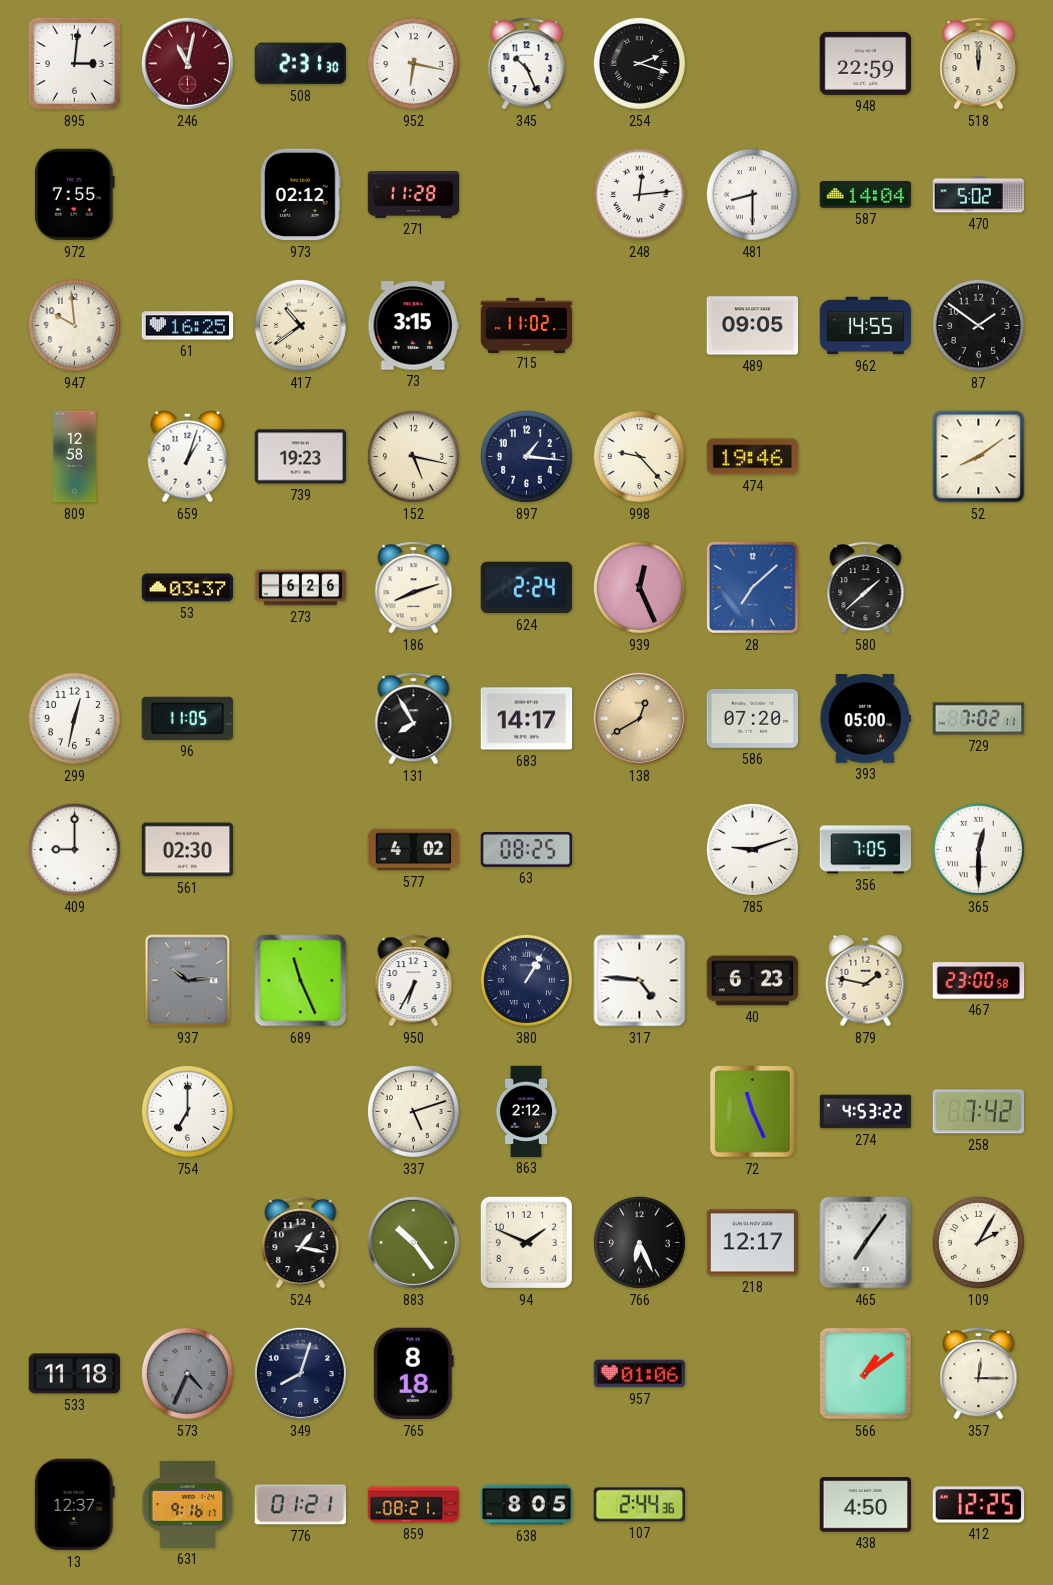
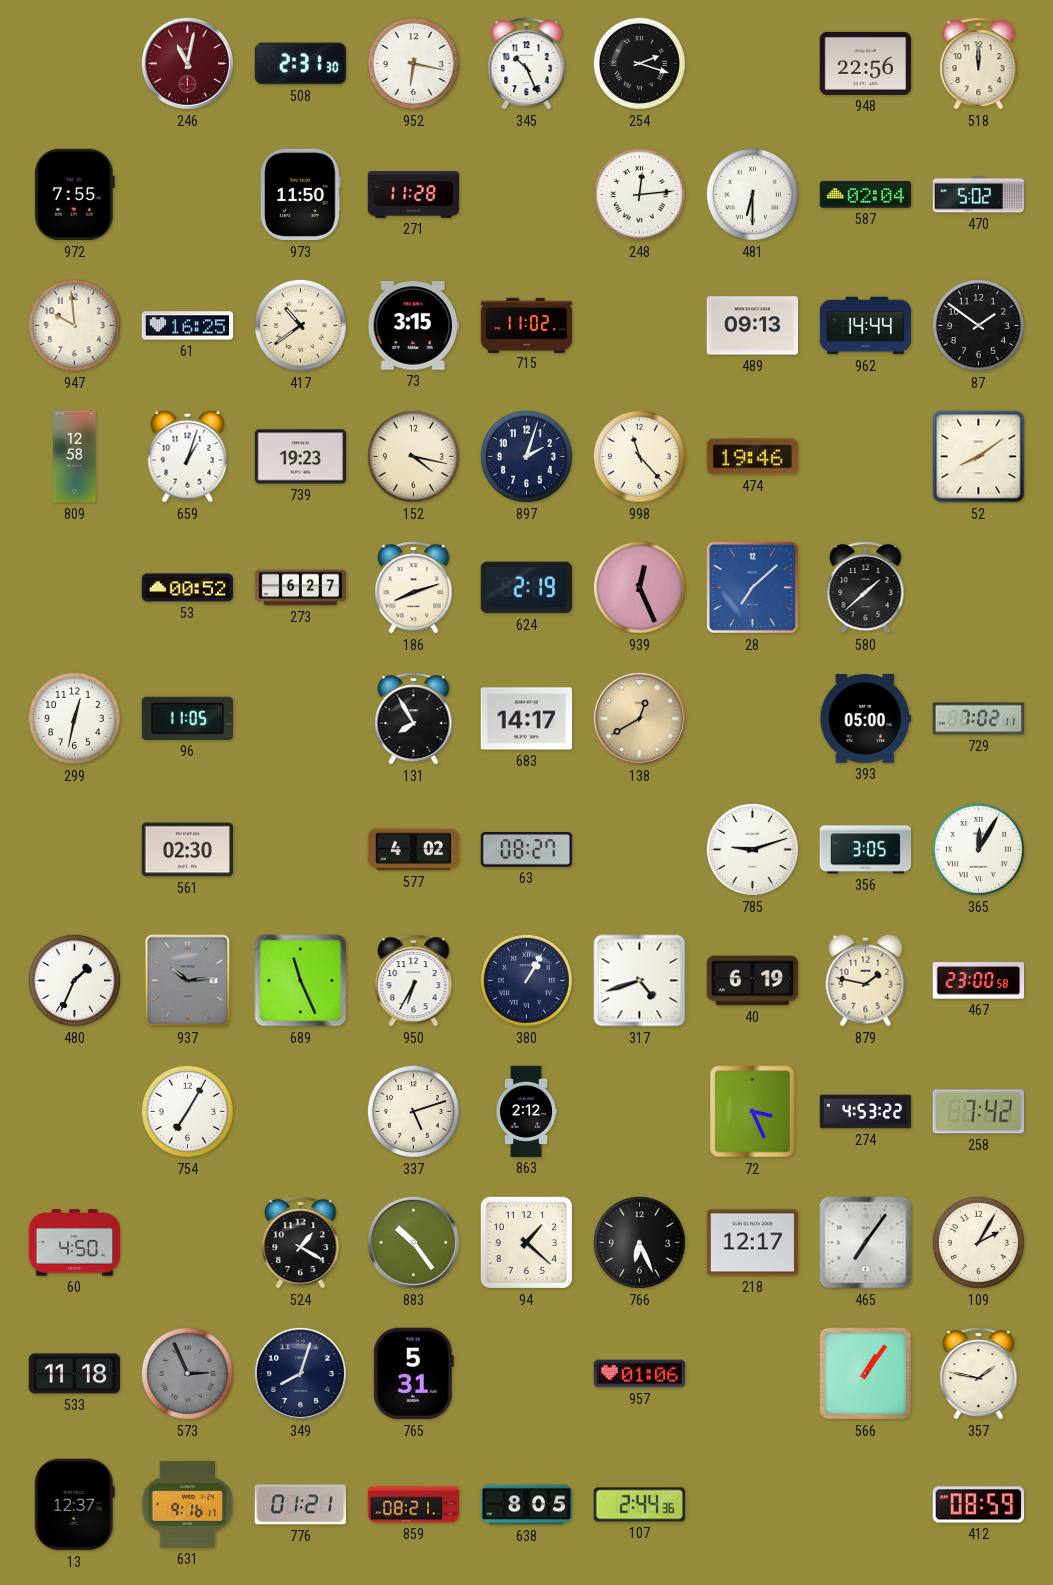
895: 3:01 -> none
948: 22:59 -> 22:56
973: 02:12 -> 11:50
481: 8:30 -> 6:30
587: 14:04 -> 02:04
489: 09:05 -> 09:13
962: 14:55 -> 14:44
152: 5:17 -> 4:17
897: 1:16 -> 2:03
998: 9:23 -> 11:23
53: 03:37 -> 00:52
273: 6:26 -> 6:27
624: 2:24 -> 2:19
586: 07:20 -> none
409: 9:00 -> none
63: 08:25 -> 08:27
356: 7:05 -> 3:05
365: 12:30 -> 12:05
480: none -> 1:34
317: 4:46 -> 4:42
40: 6:23 -> 6:19
754: 7:00 -> 7:05
72: 11:26 -> 3:26
60: none -> 4:50
524: 1:17 -> 1:20
94: 1:49 -> 1:22
573: 4:34 -> 2:56
765: 8:18 -> 5:31
566: 1:09 -> 1:06
357: 12:15 -> 1:47
438: 4:50 -> none
412: 12:25 -> 08:59
